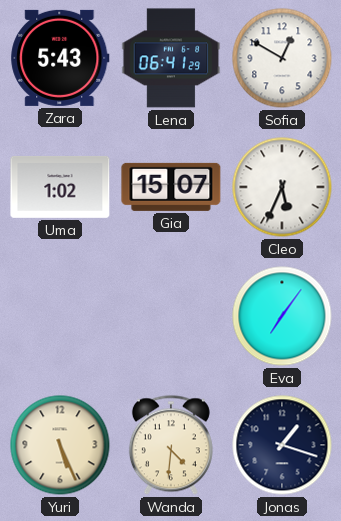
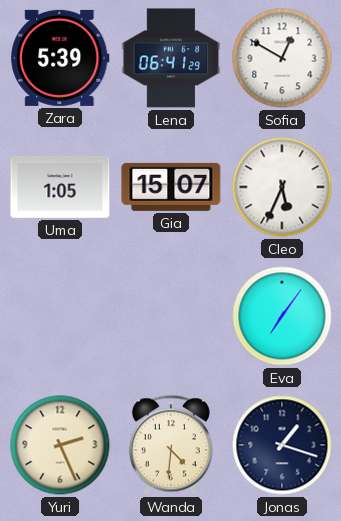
Zara: 5:43 -> 5:39
Uma: 1:02 -> 1:05
Yuri: 5:26 -> 2:26
